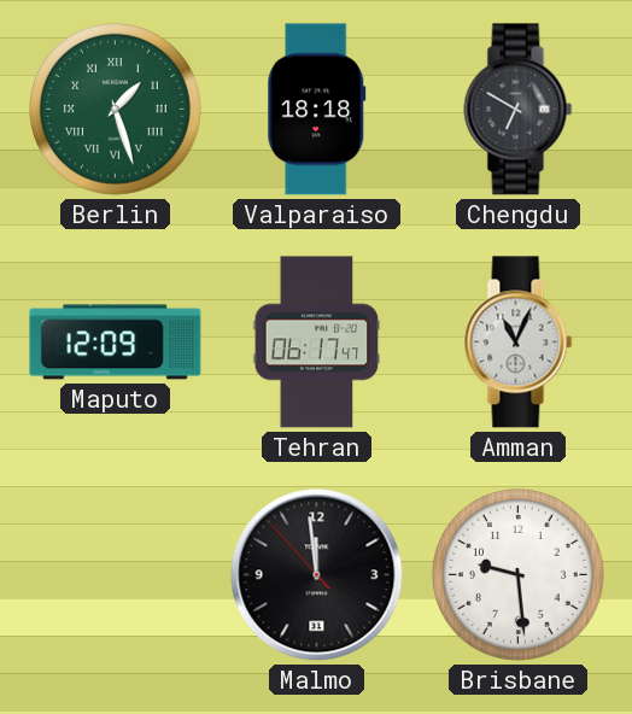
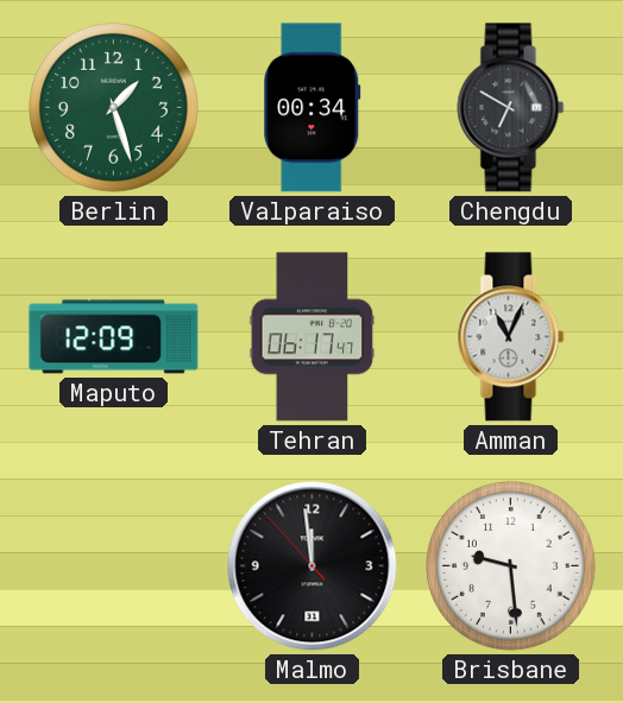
Berlin numerals: Roman -> Arabic
Valparaiso: 18:18 -> 00:34
